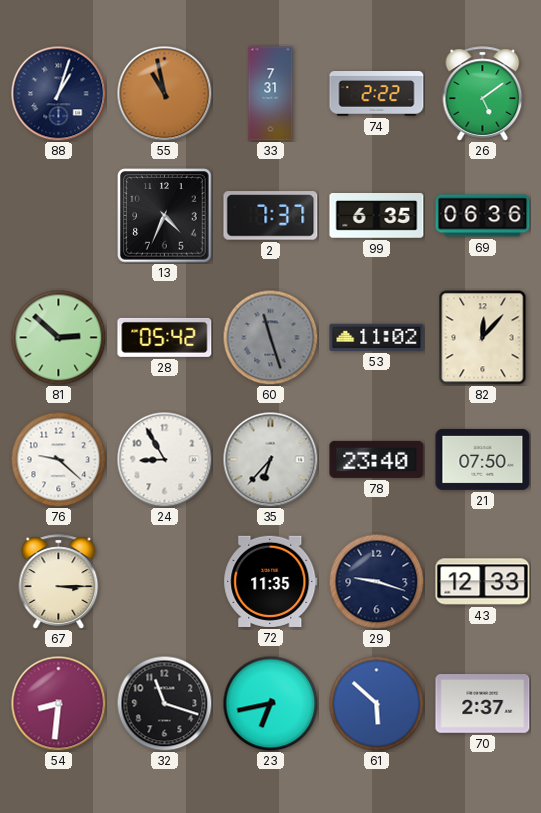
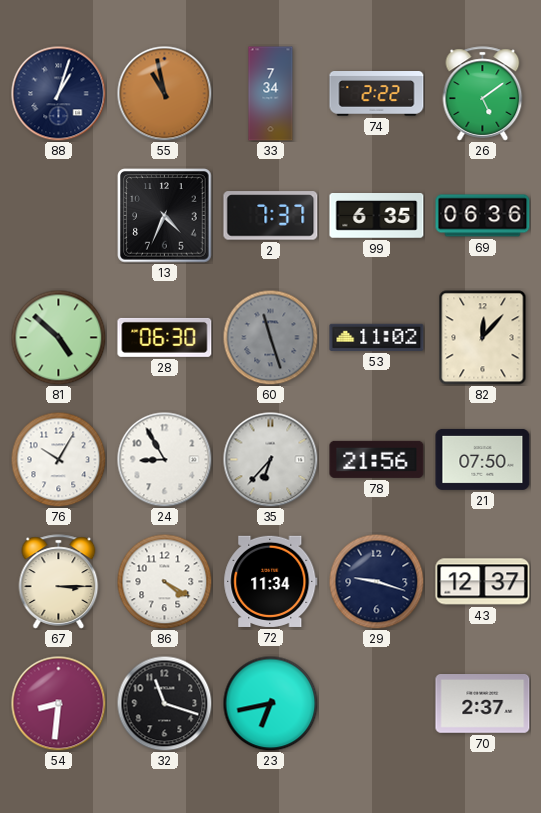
33: 7:31 -> 7:34
81: 2:52 -> 4:52
28: 05:42 -> 06:30
76: 9:22 -> 10:05
78: 23:40 -> 21:56
86: none -> 4:20
72: 11:35 -> 11:34
43: 12:33 -> 12:37
61: 5:52 -> none
